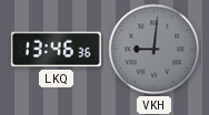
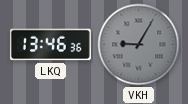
VKH: 9:01 -> 9:05
